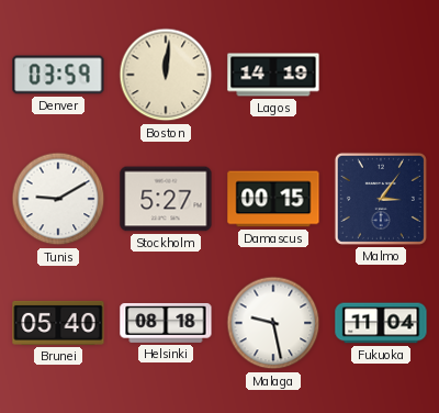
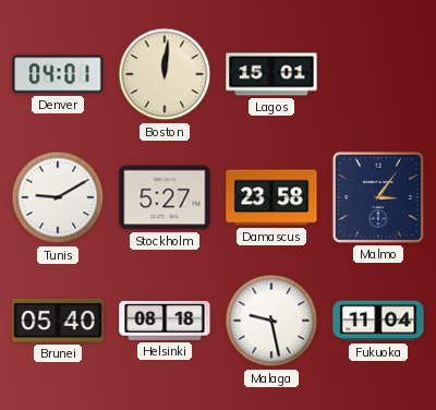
Denver: 03:59 -> 04:01
Lagos: 14:19 -> 15:01
Damascus: 00:15 -> 23:58
